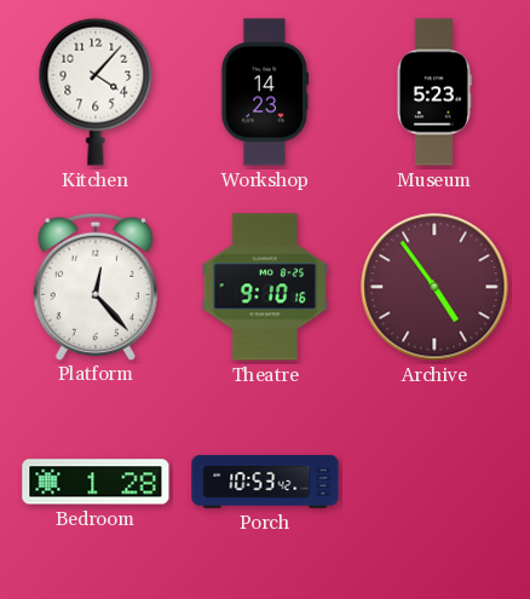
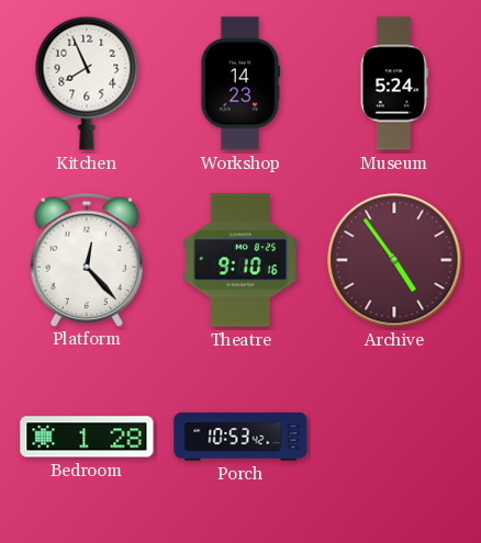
Kitchen: 4:07 -> 7:56
Museum: 5:23 -> 5:24
